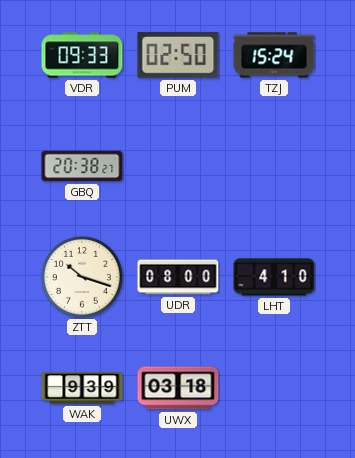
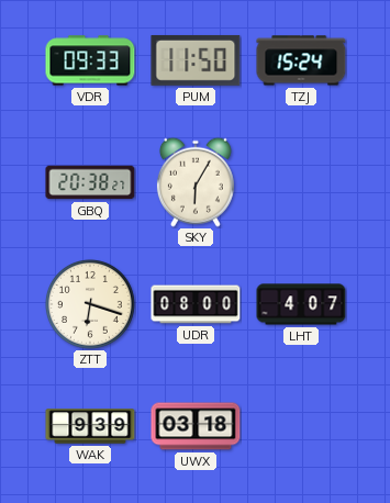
PUM: 02:50 -> 11:50
SKY: none -> 6:05
ZTT: 10:18 -> 6:18
LHT: 4:10 -> 4:07
